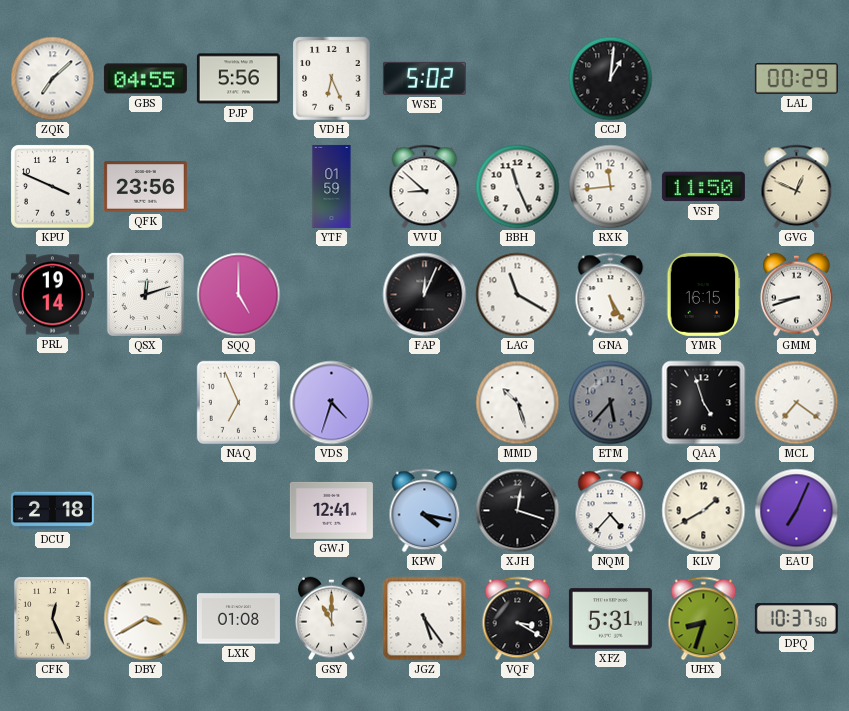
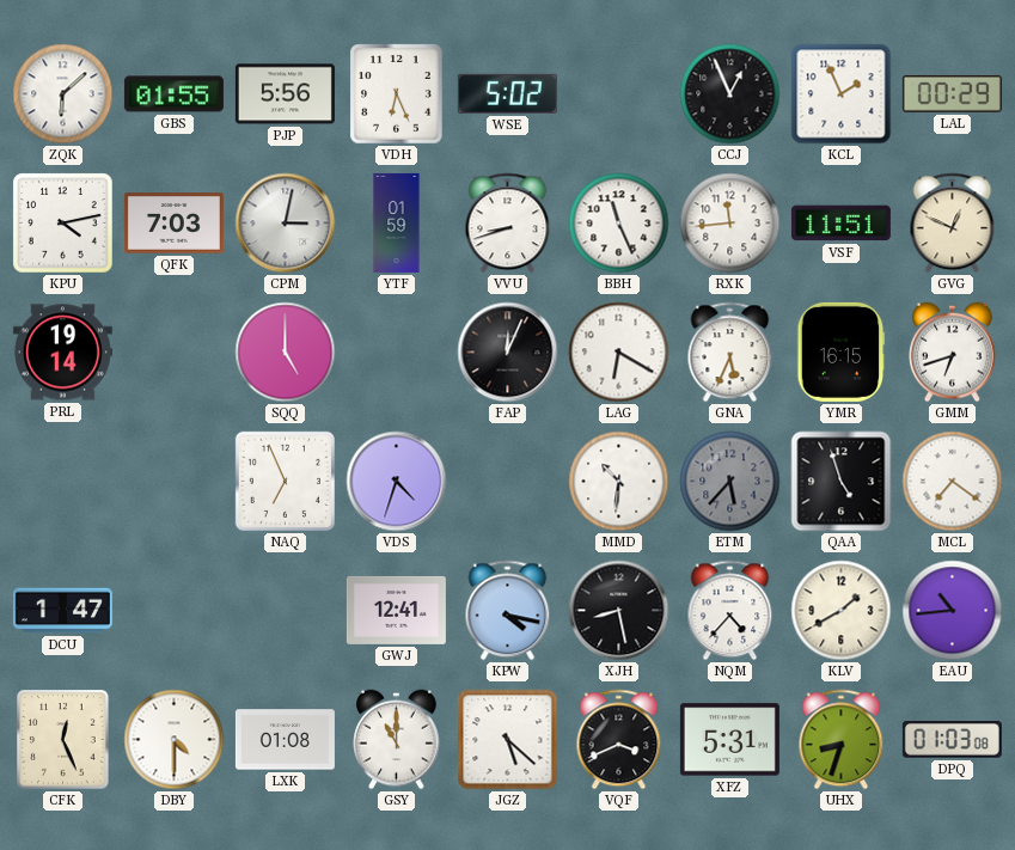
ZQK: 7:08 -> 6:08
GBS: 04:55 -> 01:55
CCJ: 1:01 -> 12:56
KCL: none -> 1:56
KPU: 3:49 -> 4:13
QFK: 23:56 -> 7:03
CPM: none -> 3:02
VVU: 8:52 -> 8:42
VSF: 11:50 -> 11:51
QSX: 12:12 -> none
LAG: 11:20 -> 6:20
GNA: 5:25 -> 5:34
GMM: 8:42 -> 6:42
MMD: 10:27 -> 10:31
DCU: 2:18 -> 1:47
XJH: 12:18 -> 8:28
EAU: 7:04 -> 10:44
DBY: 3:40 -> 4:30
JGZ: 5:24 -> 5:22
VQF: 3:20 -> 3:41
DPQ: 10:37 -> 01:03
